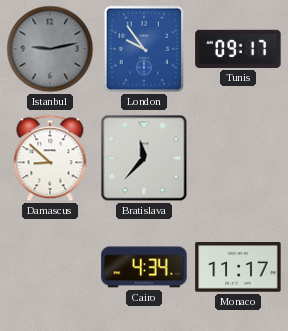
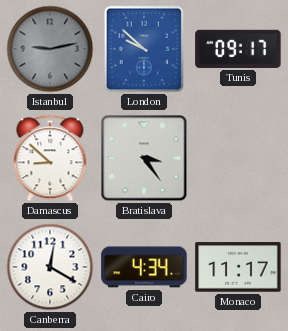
London: 9:54 -> 9:52
Bratislava: 11:37 -> 3:24
Canberra: none -> 12:20
